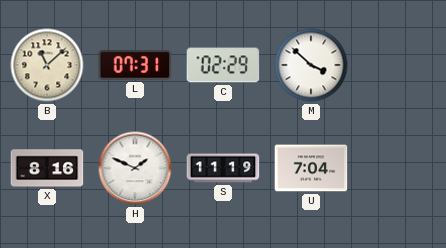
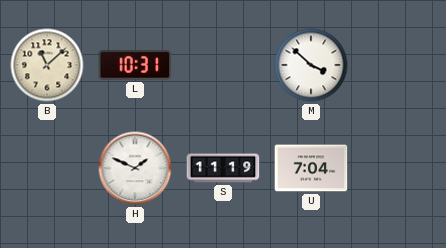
L: 07:31 -> 10:31
C: 02:29 -> none
X: 8:16 -> none
